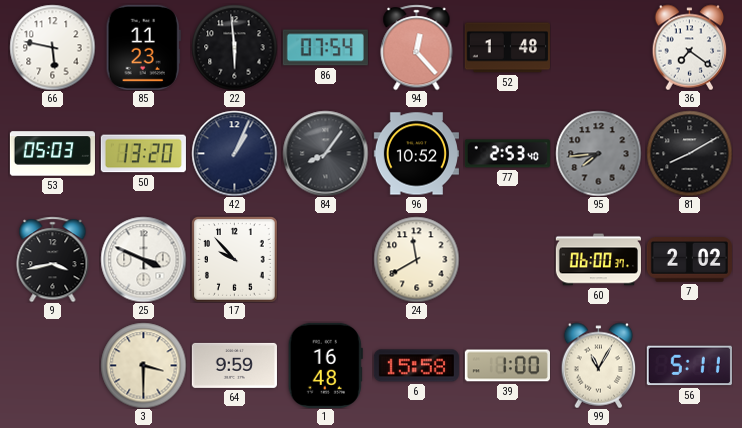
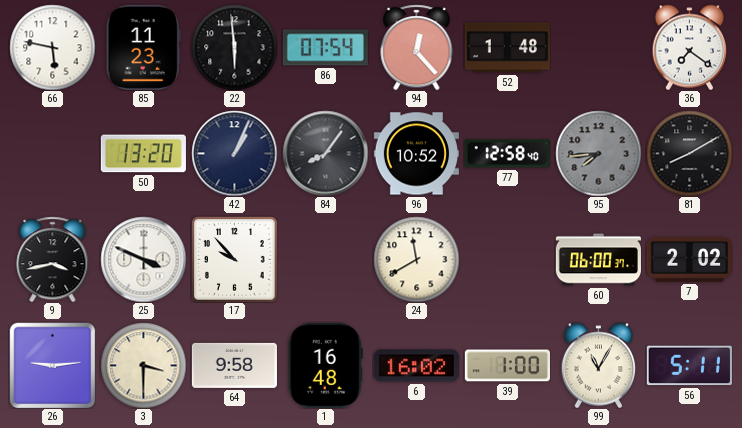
53: 05:03 -> none
77: 2:53 -> 12:58
26: none -> 9:14
64: 9:59 -> 9:58
6: 15:58 -> 16:02
